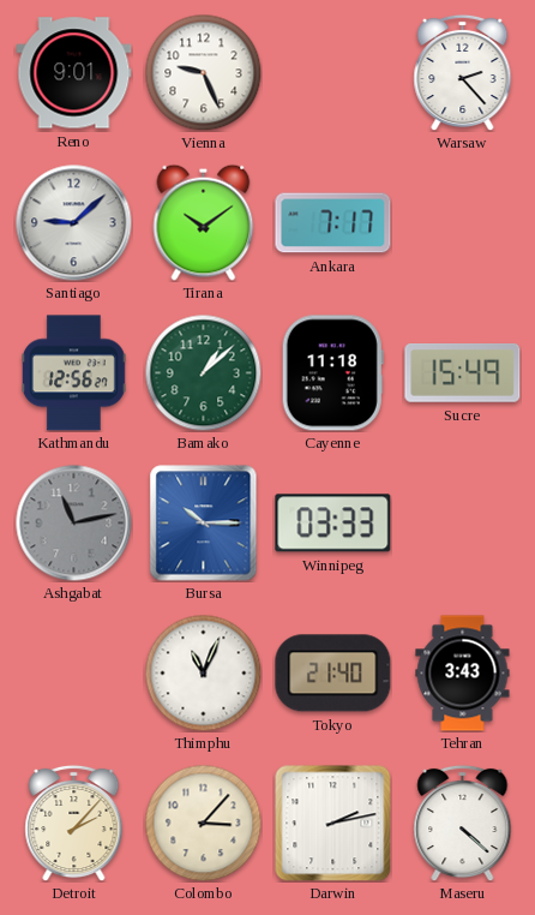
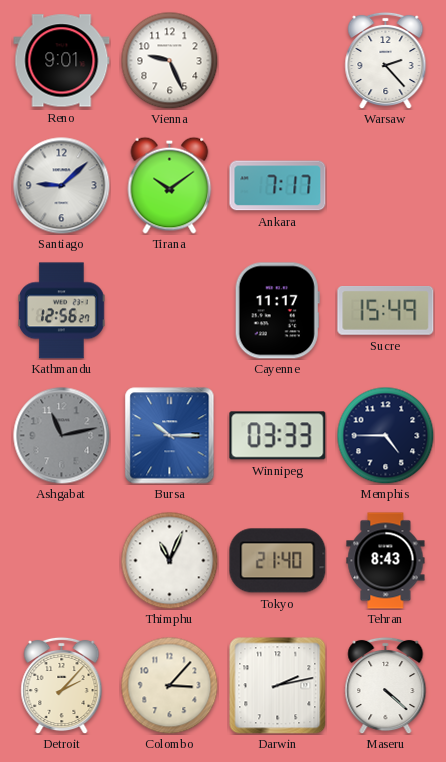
Bamako: 1:08 -> none
Cayenne: 11:18 -> 11:17
Memphis: none -> 4:45
Tehran: 3:43 -> 8:43
